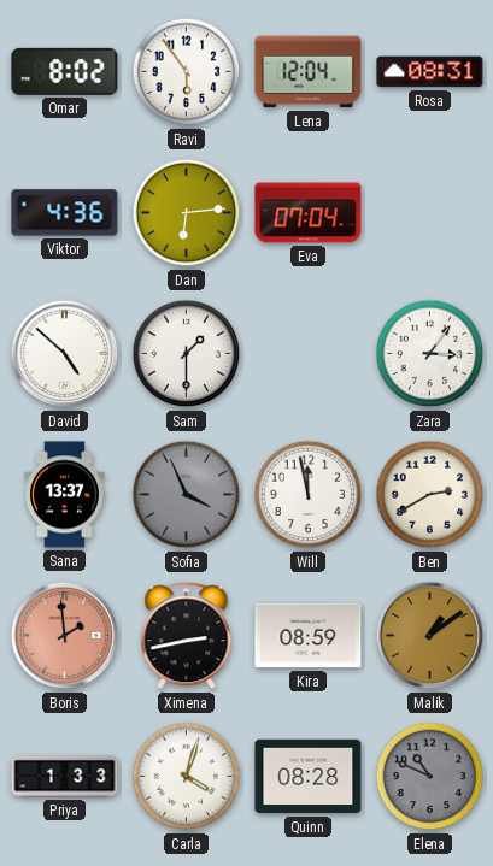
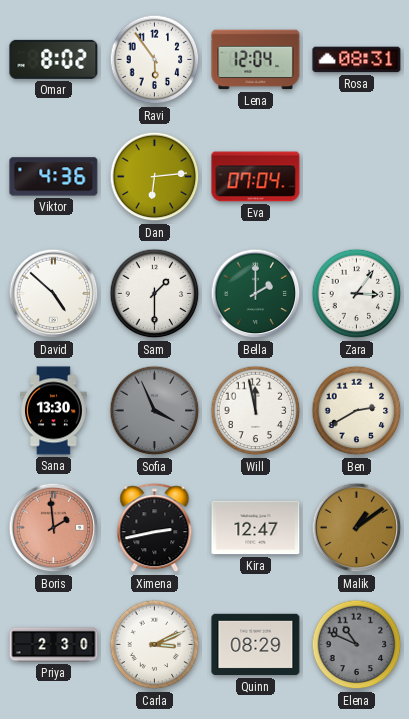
Bella: none -> 2:00
Sana: 13:37 -> 13:30
Kira: 08:59 -> 12:47
Priya: 1:33 -> 2:30
Carla: 4:03 -> 3:11
Quinn: 08:28 -> 08:29
